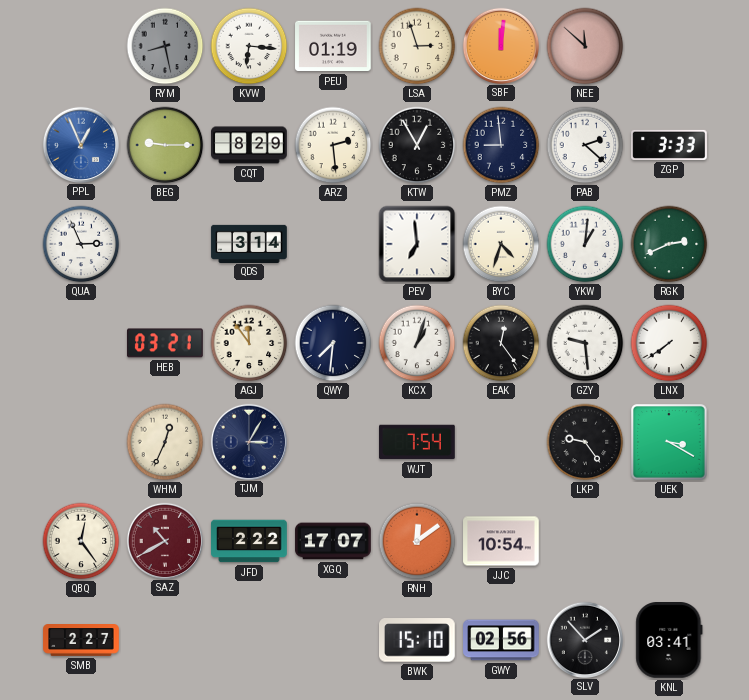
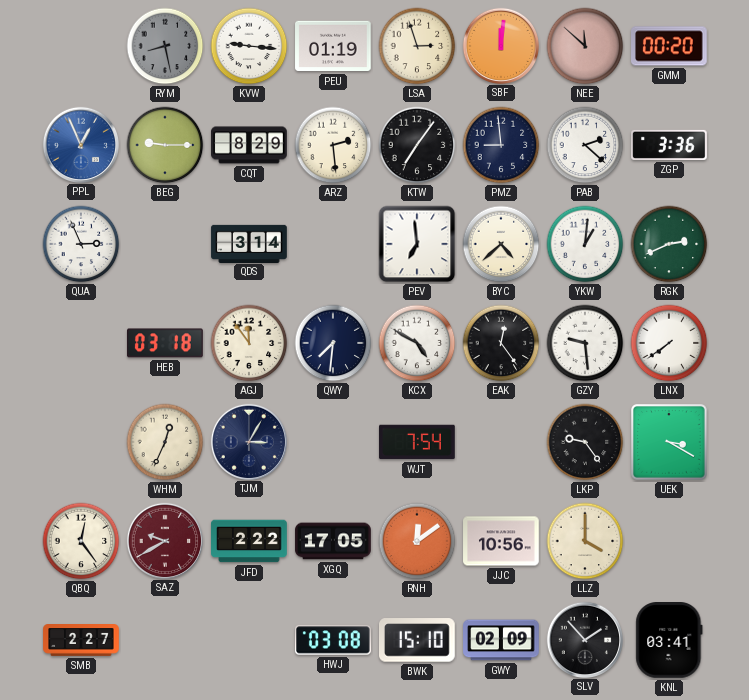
KVW: 6:16 -> 9:16
GMM: none -> 00:20
KTW: 12:55 -> 7:06
ZGP: 3:33 -> 3:36
BYC: 4:33 -> 4:38
HEB: 03:21 -> 03:18
KCX: 1:03 -> 4:50
SAZ: 10:40 -> 9:40
XGQ: 17:07 -> 17:05
JJC: 10:54 -> 10:56
LLZ: none -> 4:00
HWJ: none -> 03:08
GWY: 02:56 -> 02:09
